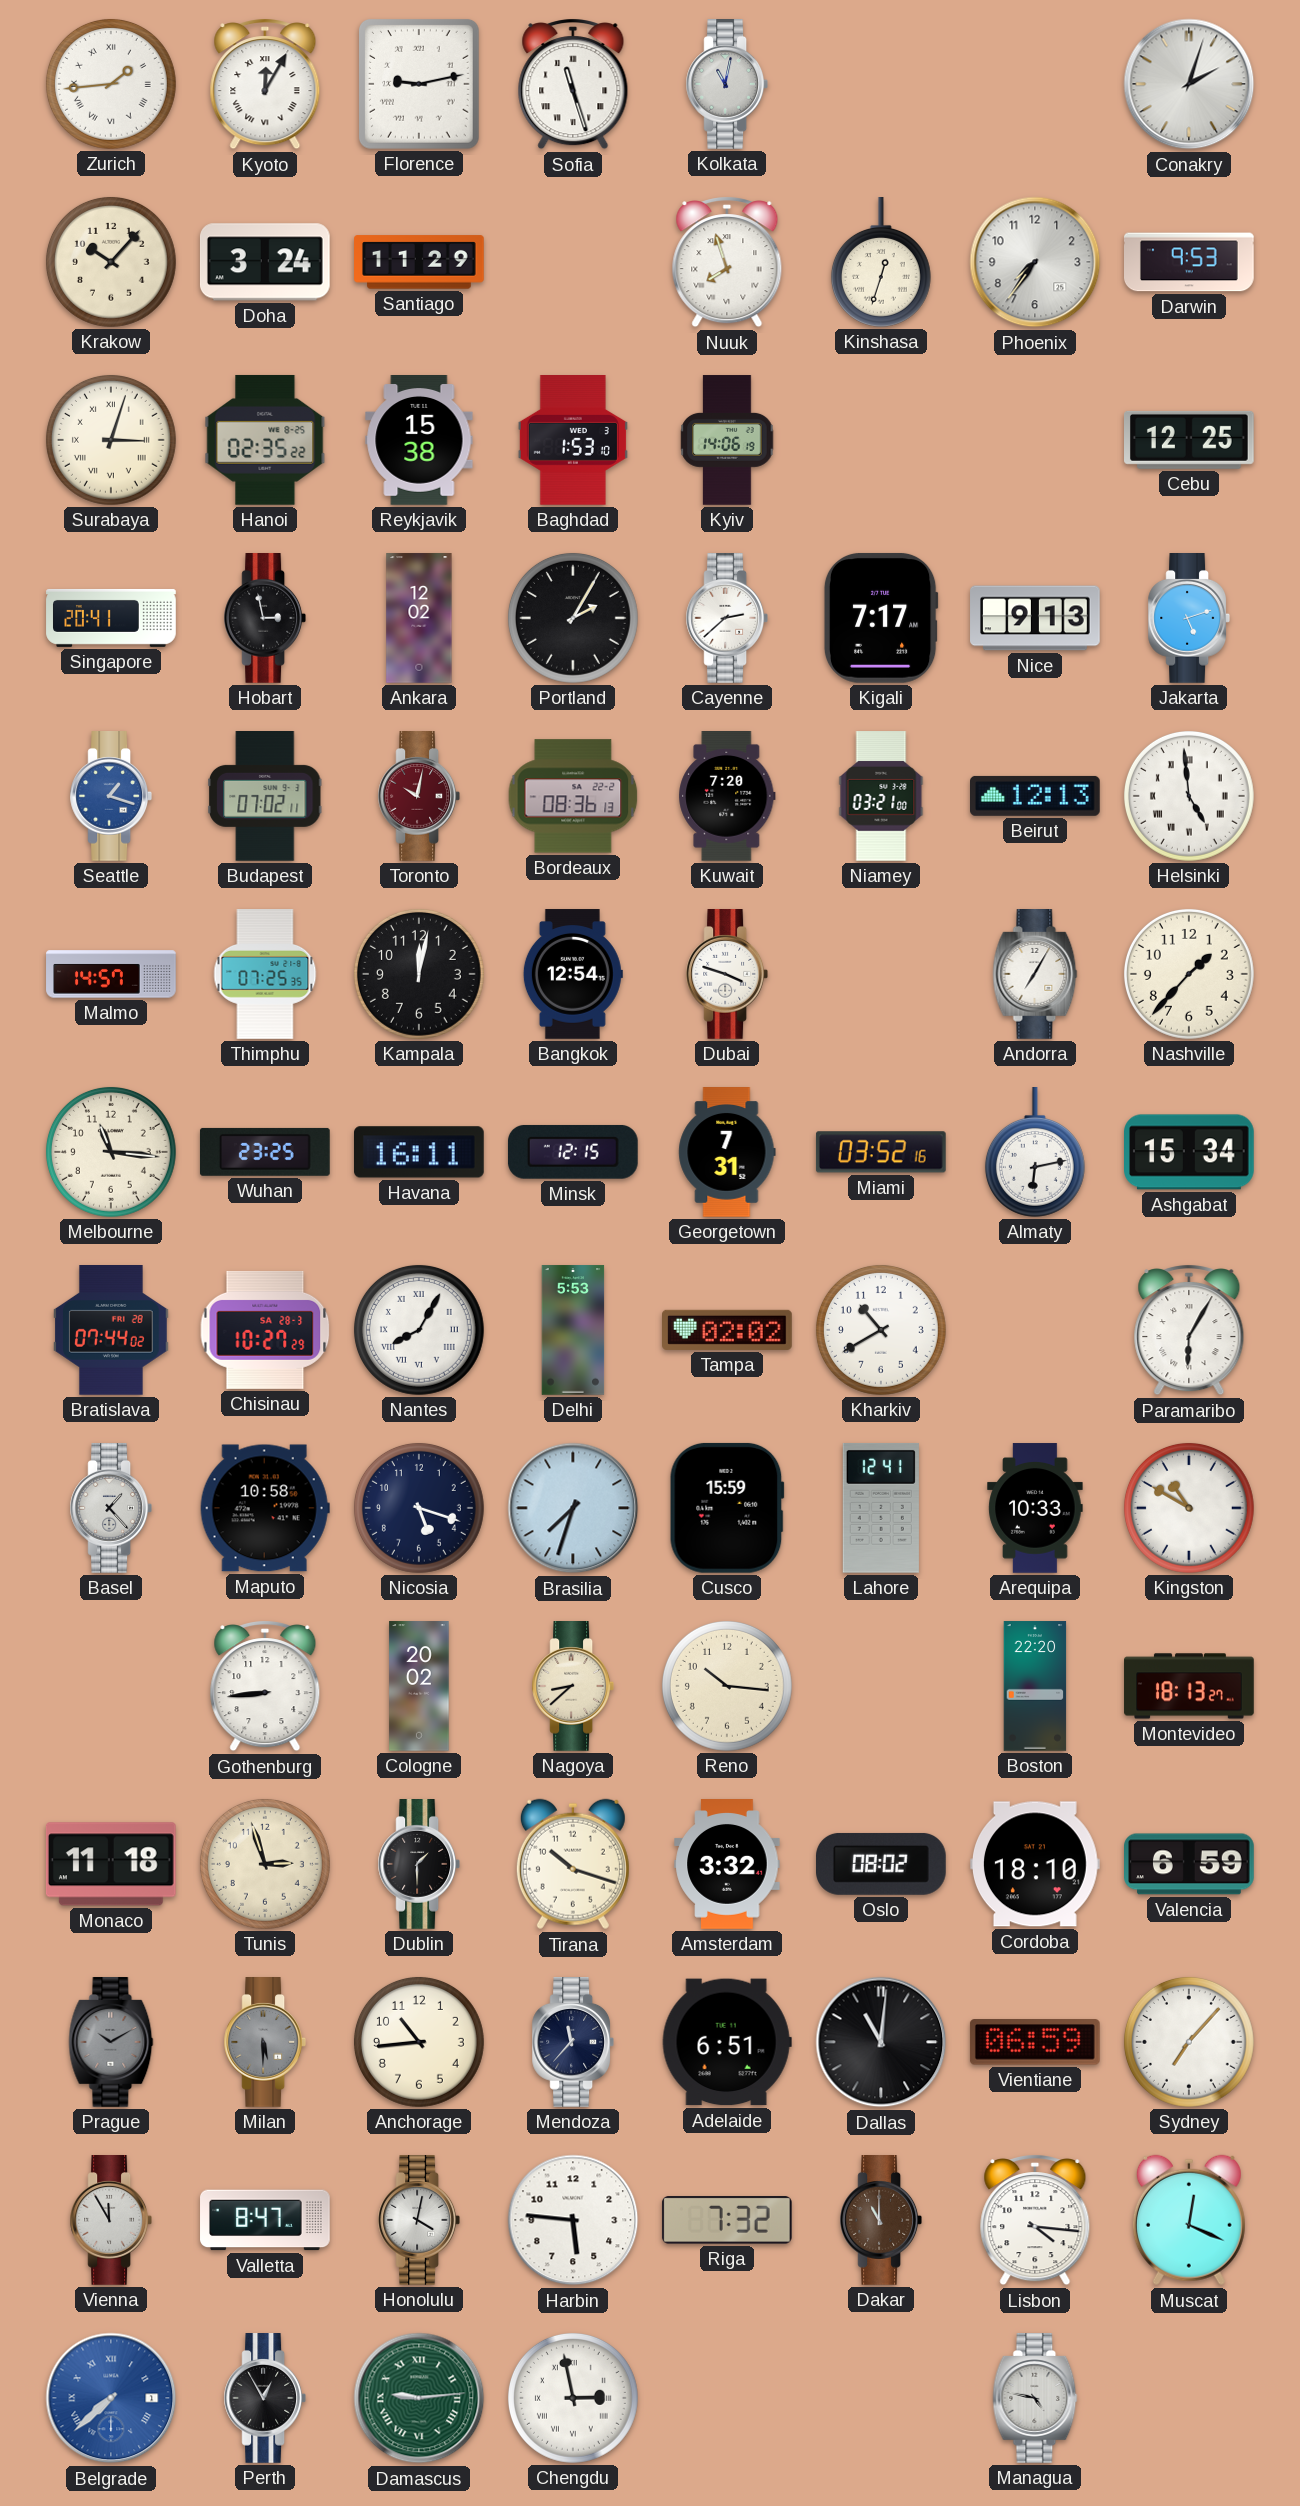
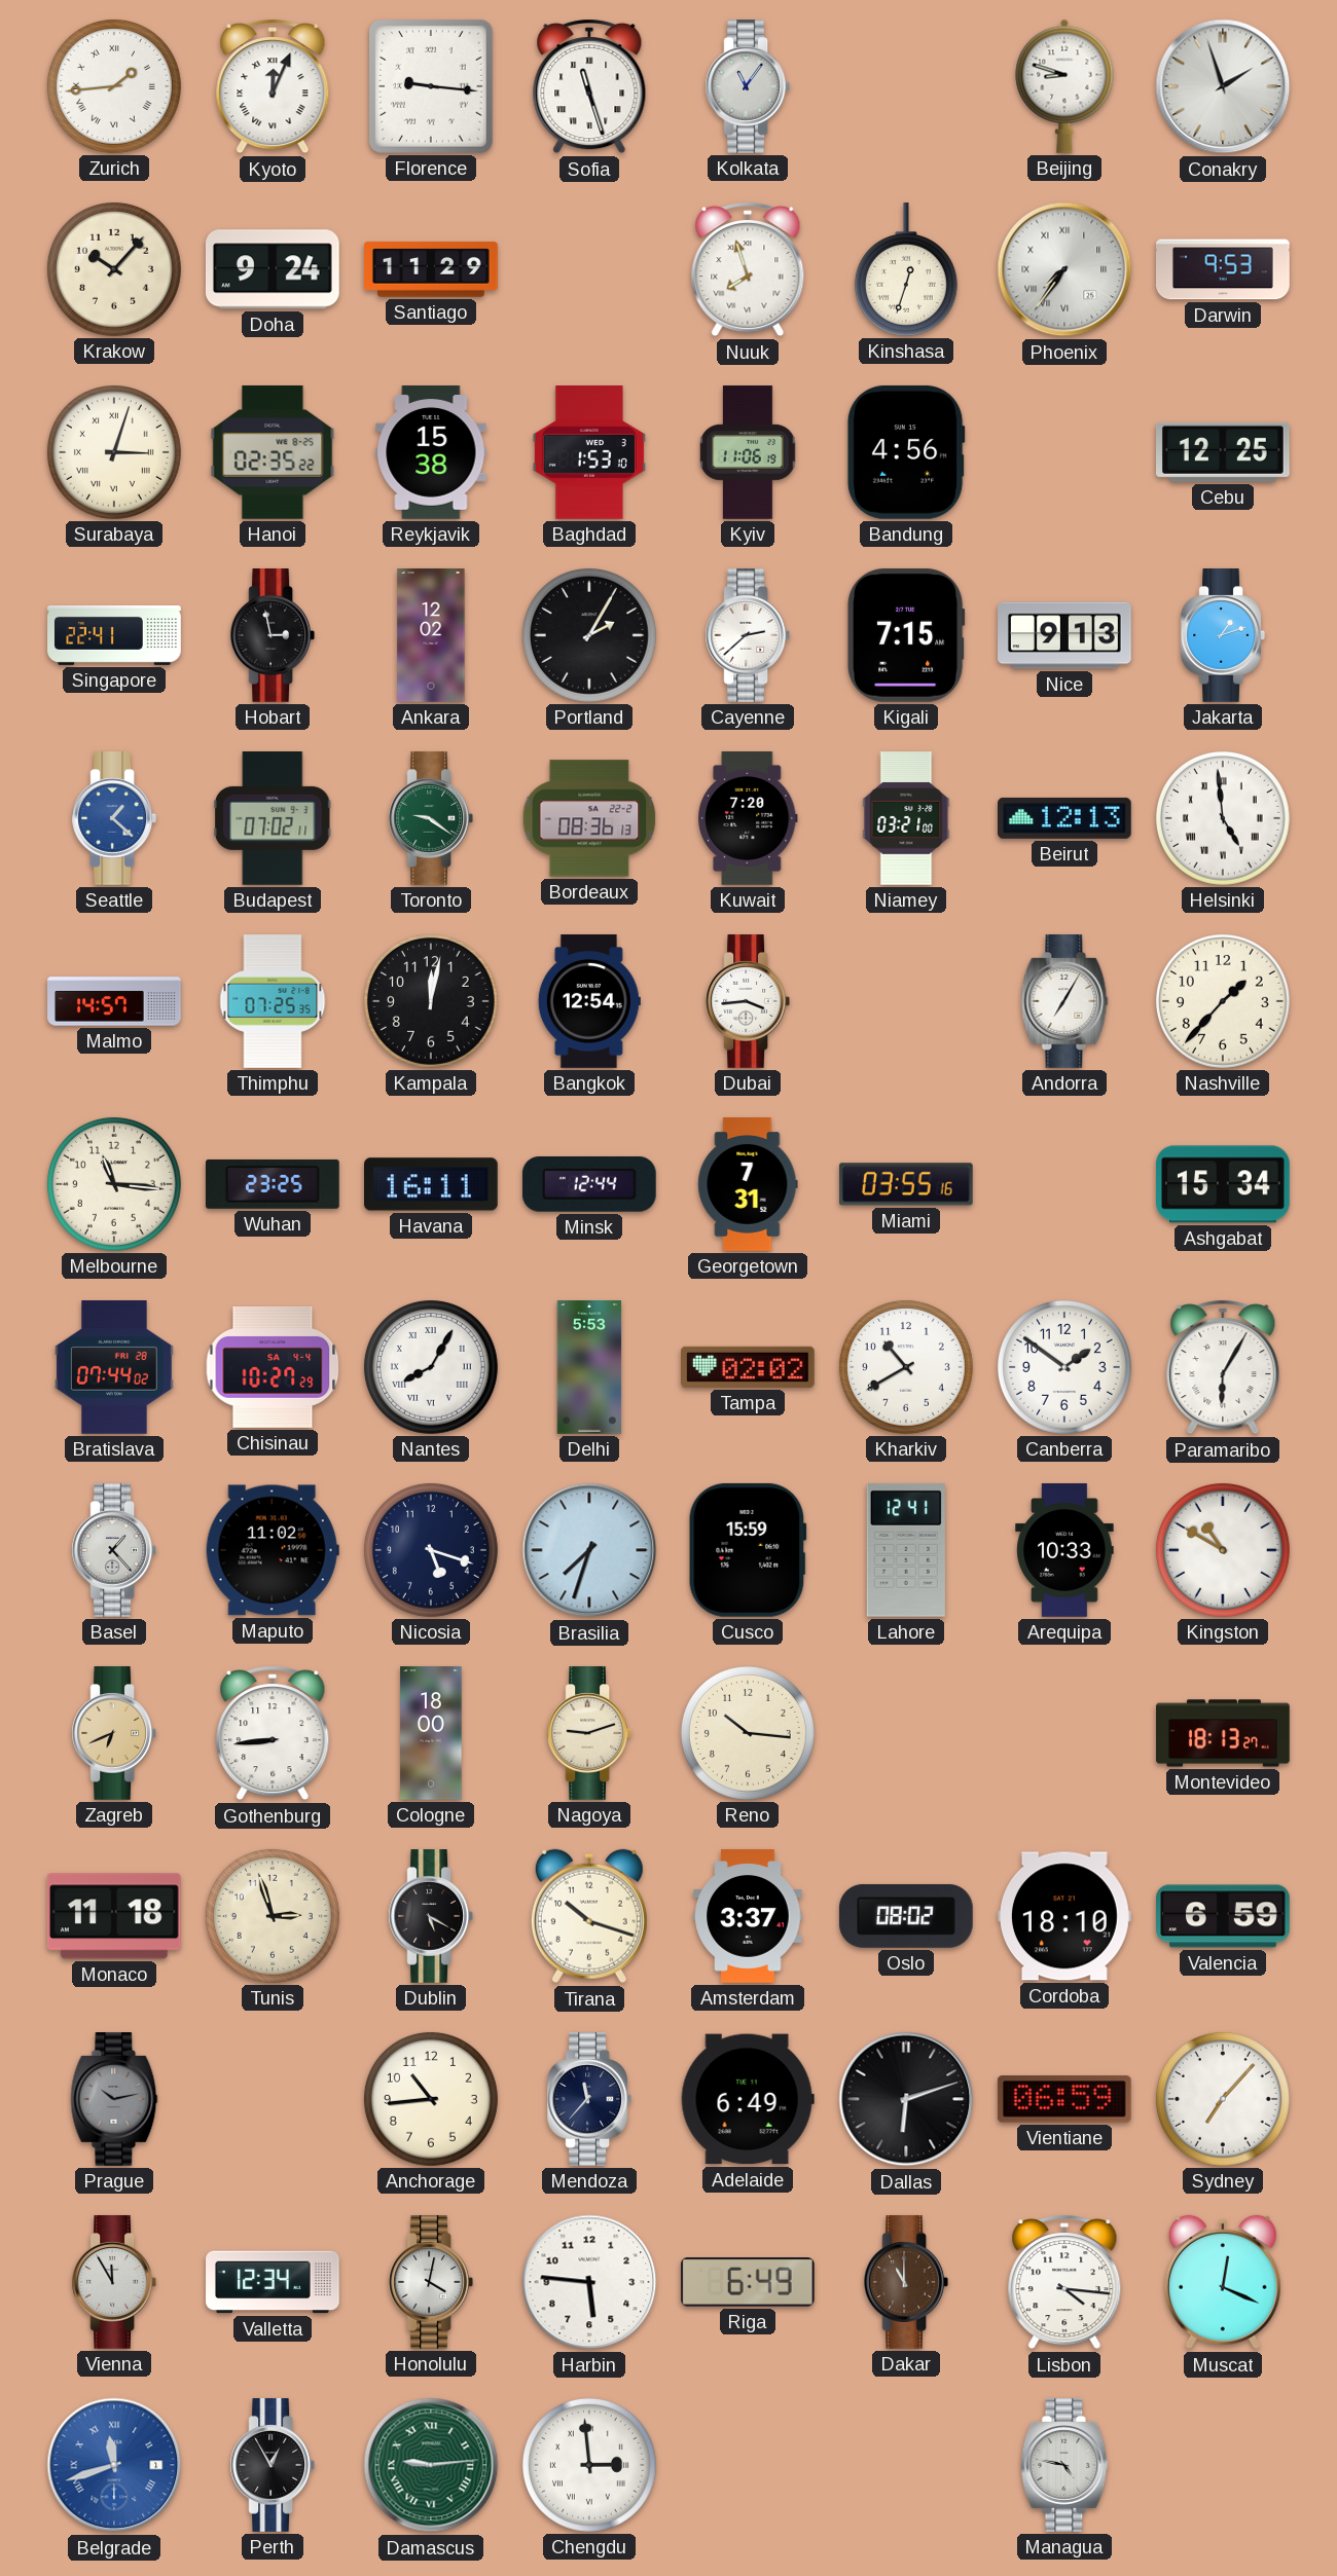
Kyoto: 12:05 -> 12:04
Florence: 9:13 -> 9:16
Kolkata: 11:02 -> 11:06
Beijing: none -> 8:48
Conakry: 2:03 -> 1:57
Doha: 3:24 -> 9:24
Phoenix numerals: Arabic -> Roman
Kyiv: 14:06 -> 11:06
Bandung: none -> 4:56
Singapore: 20:41 -> 22:41
Kigali: 7:17 -> 7:15
Jakarta: 5:12 -> 1:12
Seattle: 1:18 -> 1:22
Toronto: 10:02 -> 9:21
Toronto dial: burgundy -> green
Dubai: 3:48 -> 3:44
Minsk: 12:15 -> 12:44
Miami: 03:52 -> 03:55
Almaty: 6:13 -> none
Chisinau date: SA 28-3 -> SA 4-4
Canberra: none -> 1:51
Maputo: 10:58 -> 11:02
Zagreb: none -> 6:41
Cologne: 20:02 -> 18:00
Nagoya: 8:38 -> 9:12
Boston: 22:20 -> none
Dublin: 1:30 -> 5:20
Amsterdam: 3:32 -> 3:37
Prague: 10:10 -> 10:13
Milan: 5:30 -> none
Adelaide: 6:51 -> 6:49
Dallas: 11:01 -> 6:12
Valletta: 8:47 -> 12:34
Riga: 7:32 -> 6:49
Belgrade: 7:38 -> 11:42
Chengdu: 2:58 -> 2:59
